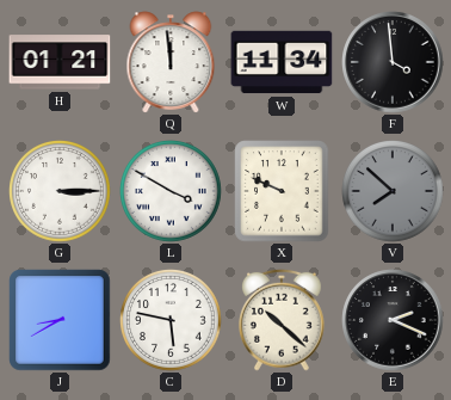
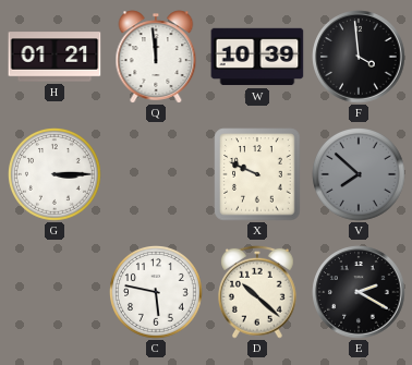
W: 11:34 -> 10:39
L: 3:50 -> none
J: 8:40 -> none
E: 2:19 -> 2:20
